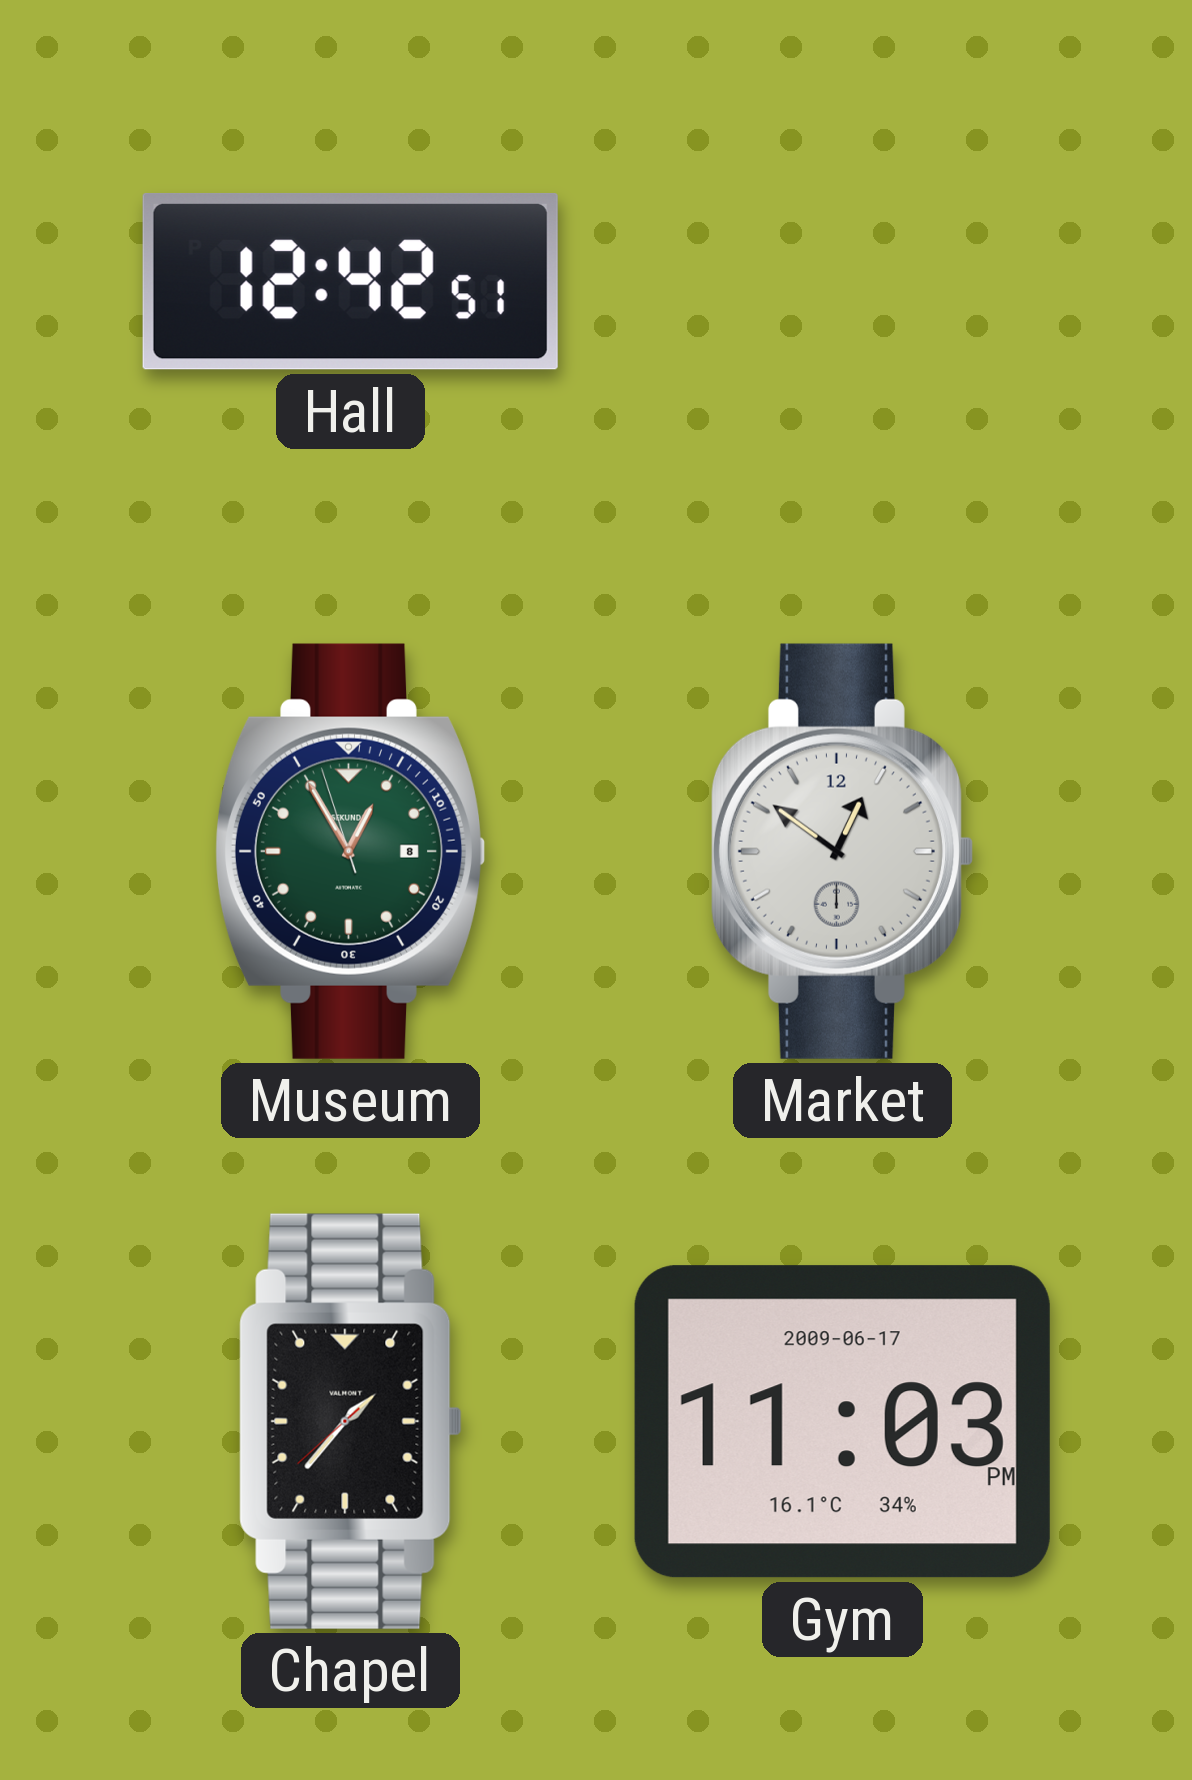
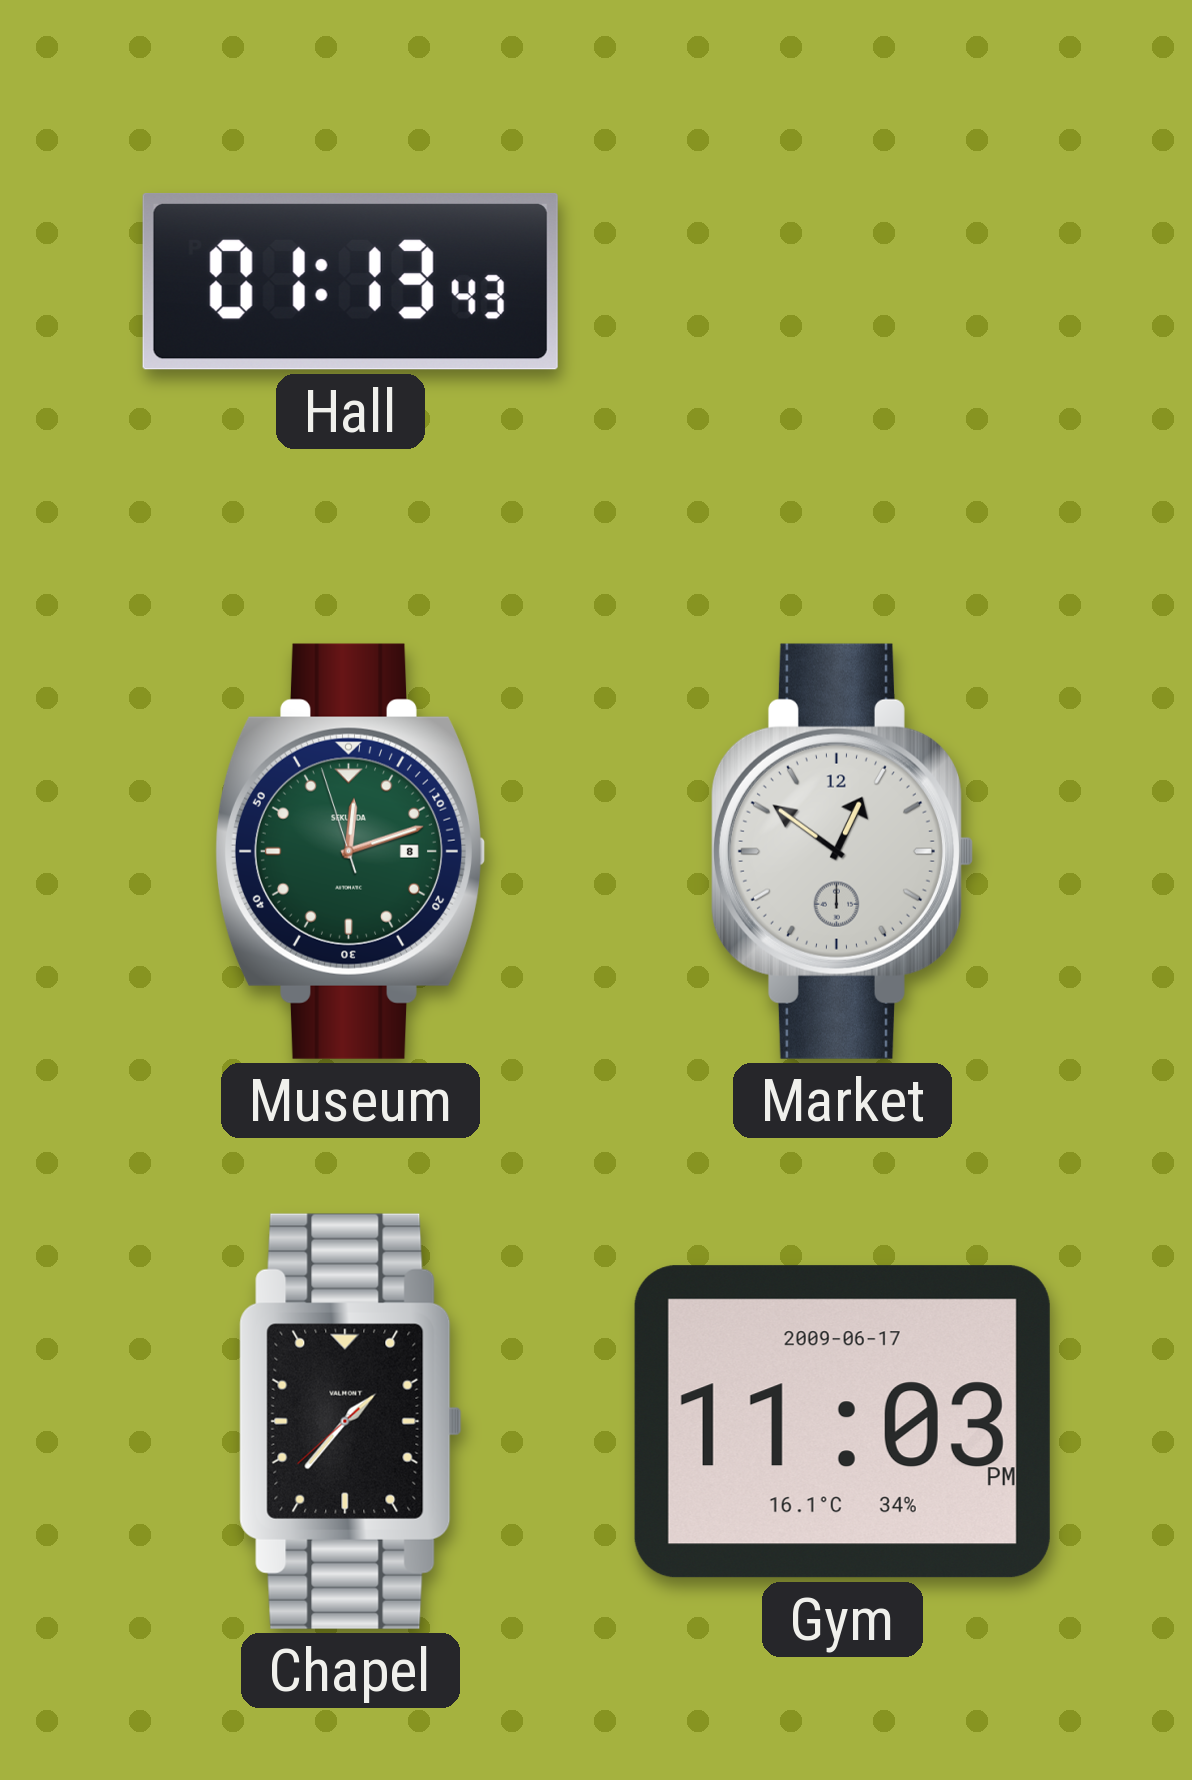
Hall: 12:42 -> 01:13
Museum: 12:54 -> 12:11
